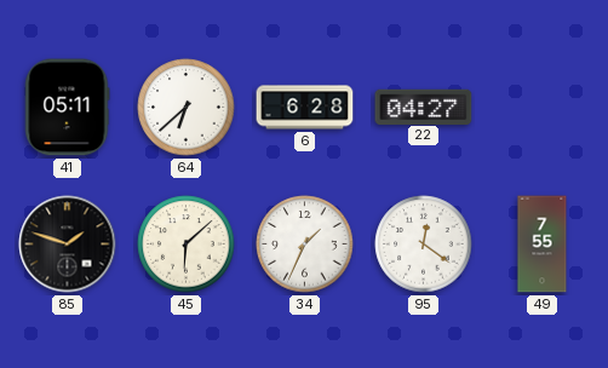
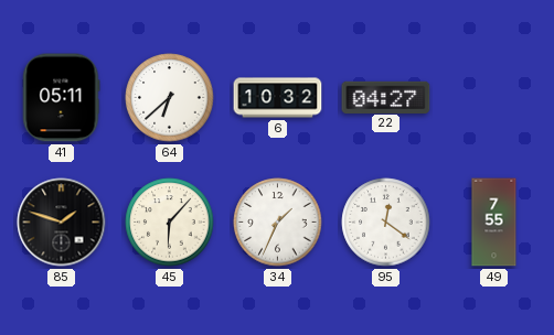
6: 6:28 -> 10:32
45: 6:08 -> 6:07
